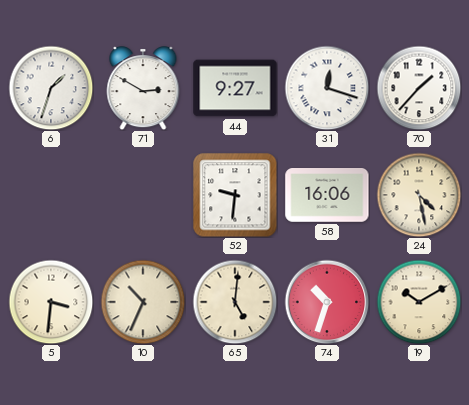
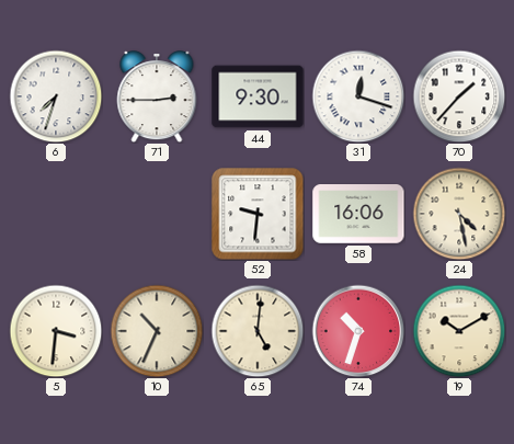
6: 1:33 -> 7:33
71: 2:50 -> 2:45
44: 9:27 -> 9:30
